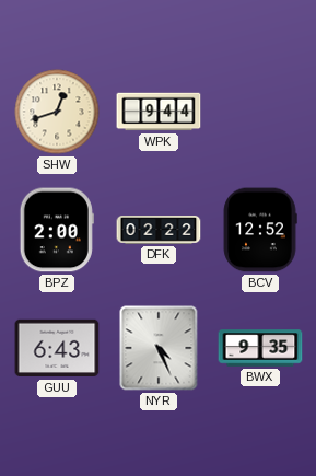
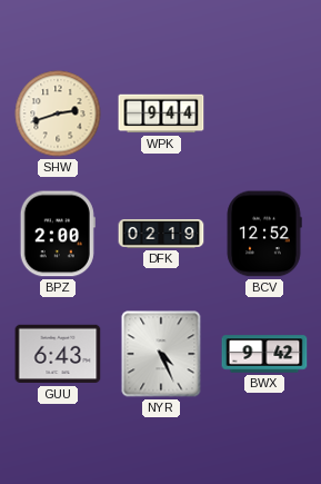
SHW: 12:42 -> 2:42
DFK: 02:22 -> 02:19
BWX: 9:35 -> 9:42
